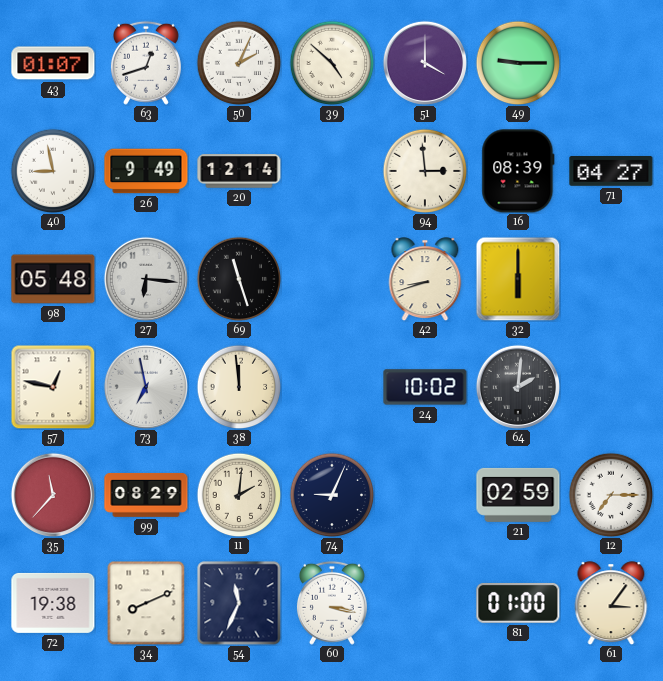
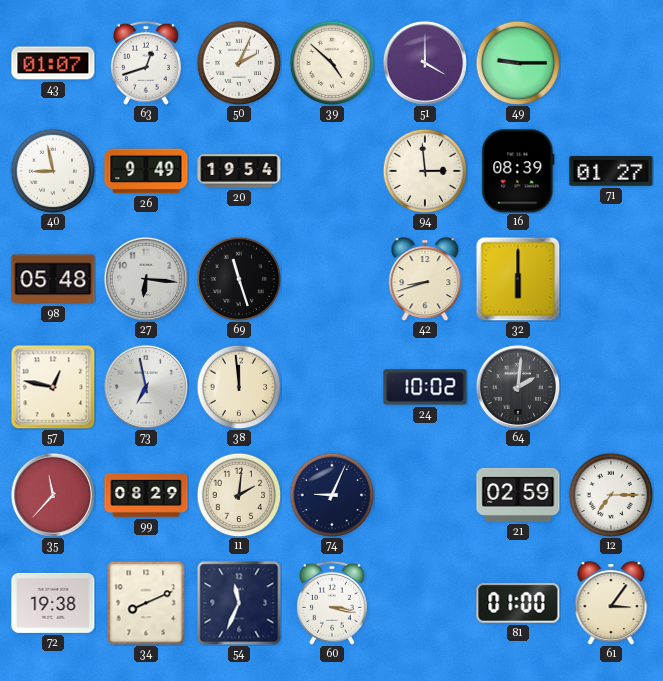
20: 12:14 -> 19:54
71: 04:27 -> 01:27
